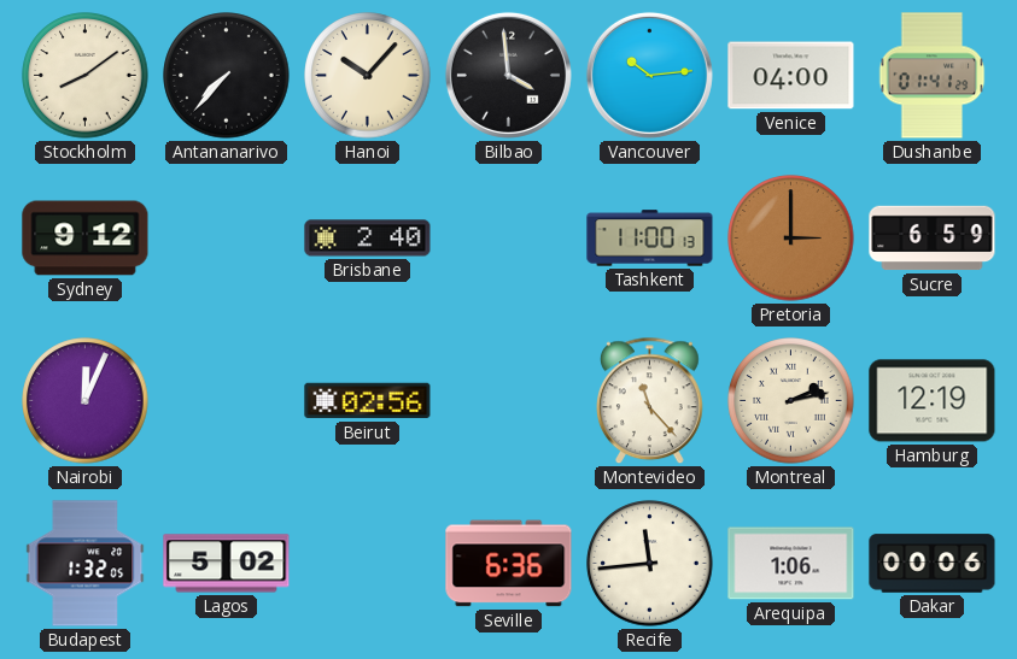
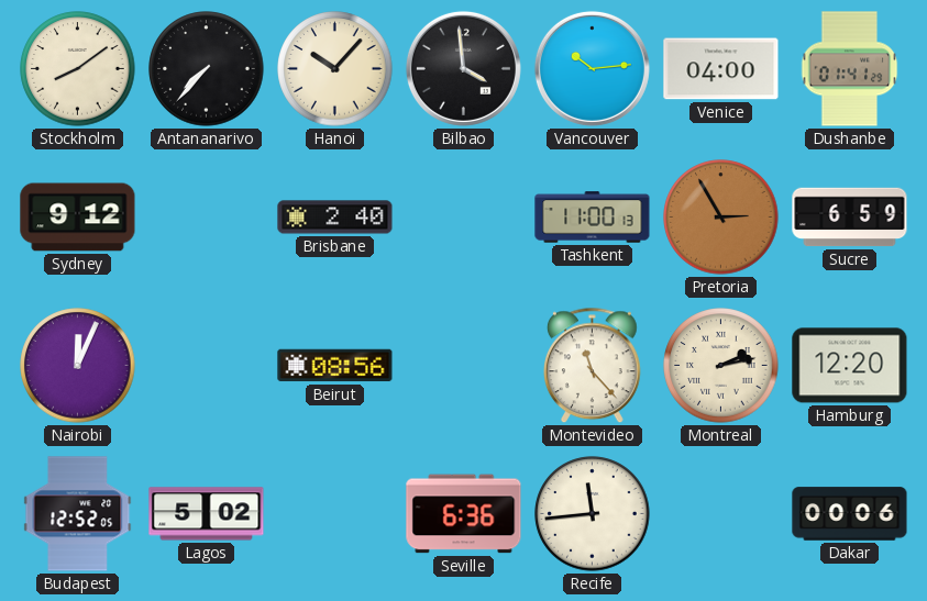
Pretoria: 3:00 -> 2:55
Beirut: 02:56 -> 08:56
Hamburg: 12:19 -> 12:20
Budapest: 1:32 -> 12:52
Arequipa: 1:06 -> none
